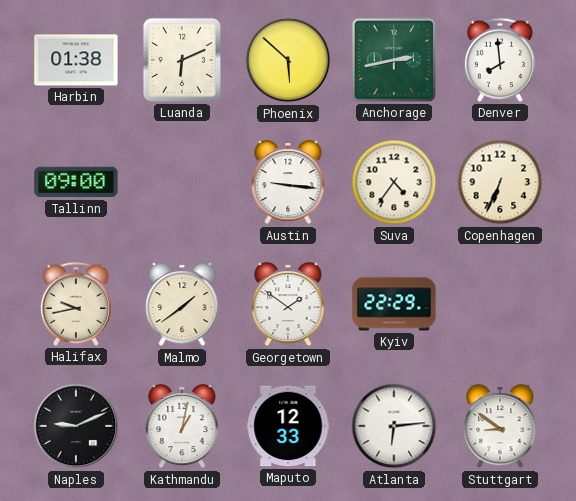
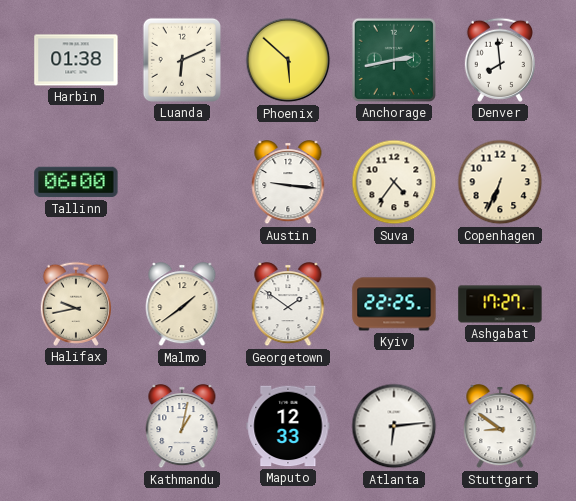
Tallinn: 09:00 -> 06:00
Kyiv: 22:29 -> 22:25
Ashgabat: none -> 17:27
Naples: 9:11 -> none
